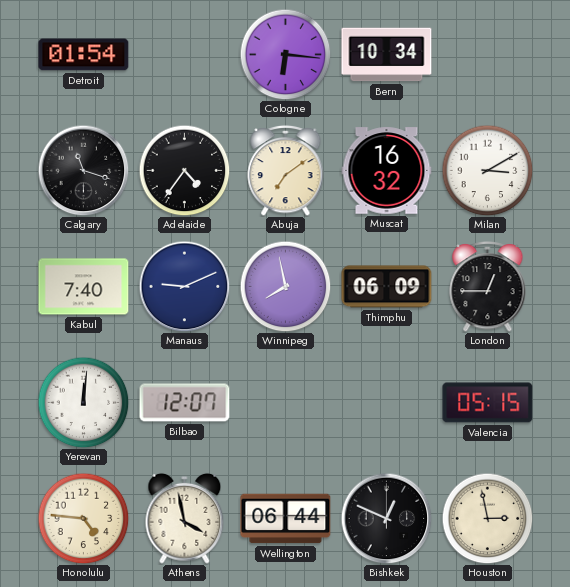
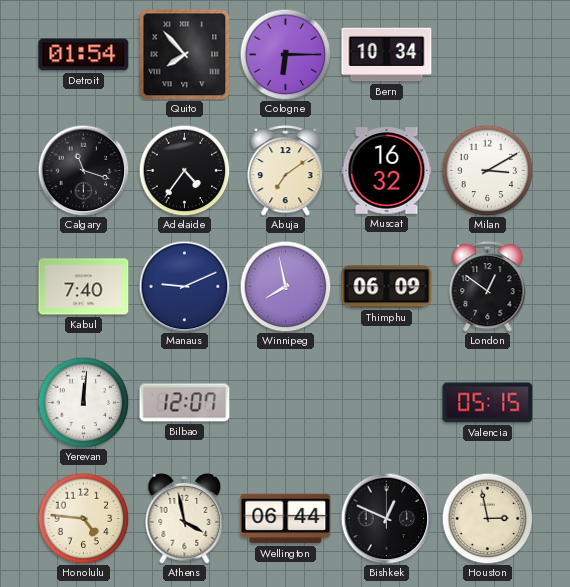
Quito: none -> 7:53
Cologne: 6:16 -> 6:15
London: 12:45 -> 12:51
